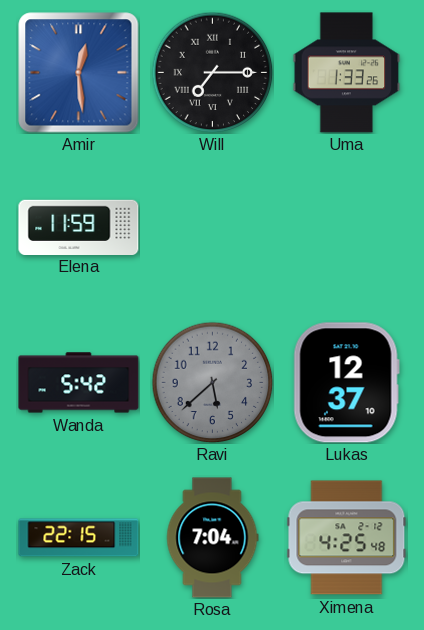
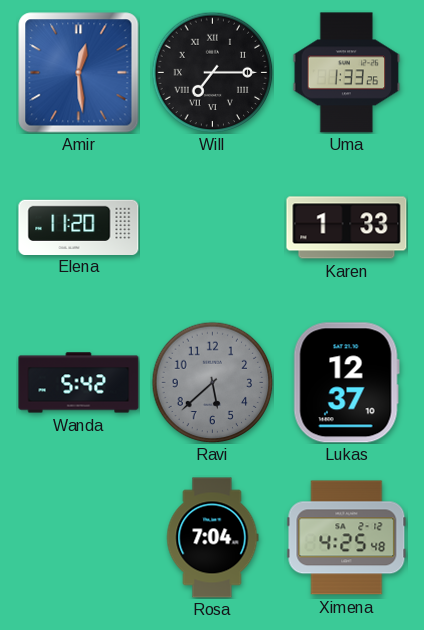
Elena: 11:59 -> 11:20
Karen: none -> 1:33
Zack: 22:15 -> none
